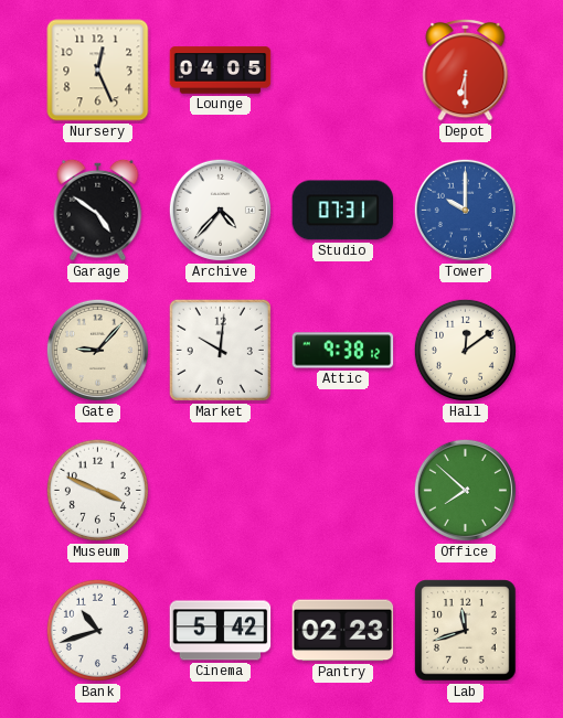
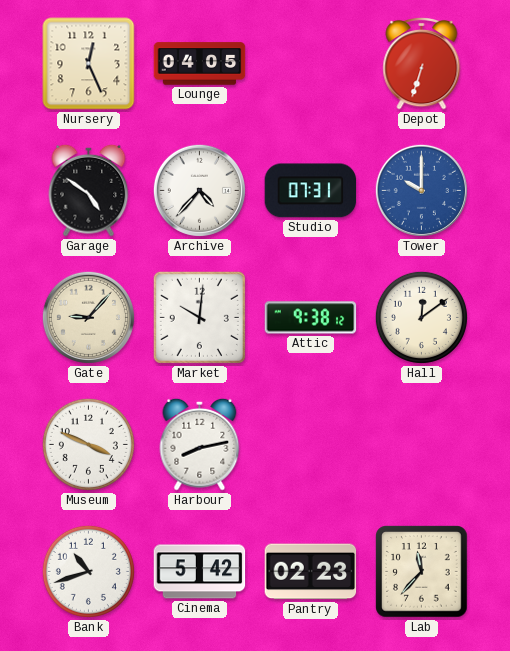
Depot: 6:30 -> 6:33
Harbour: none -> 8:13
Office: 7:52 -> none
Lab: 11:42 -> 11:37
